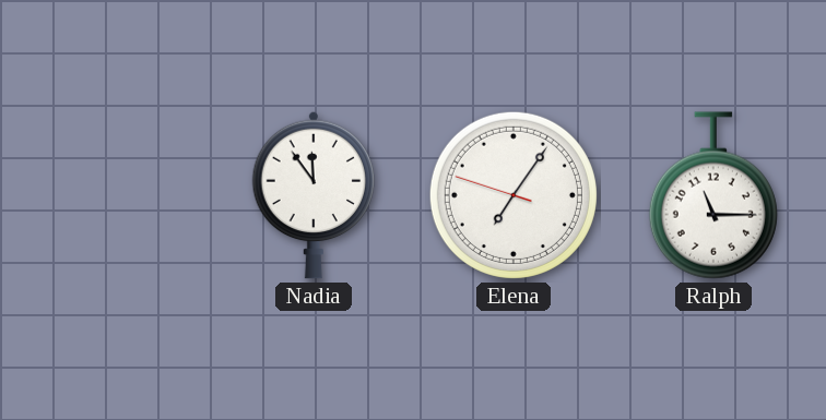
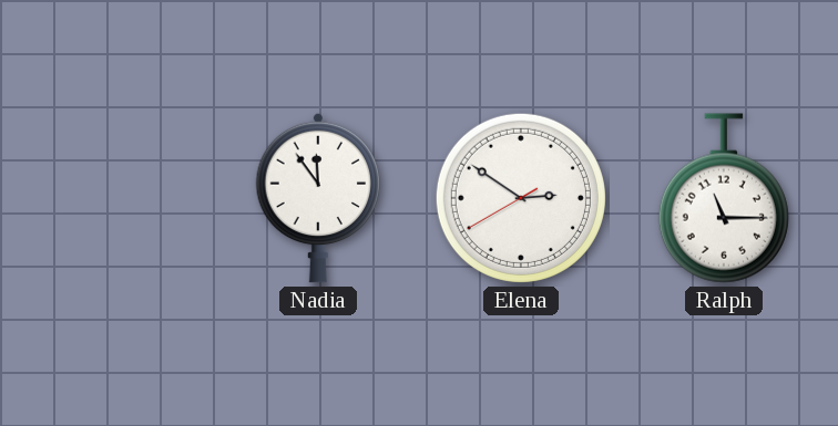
Elena: 7:05 -> 2:50
